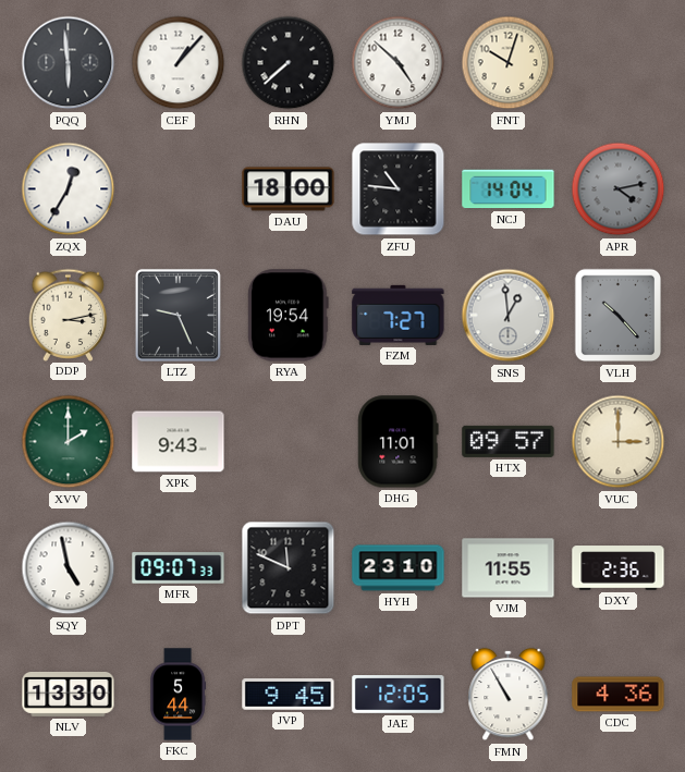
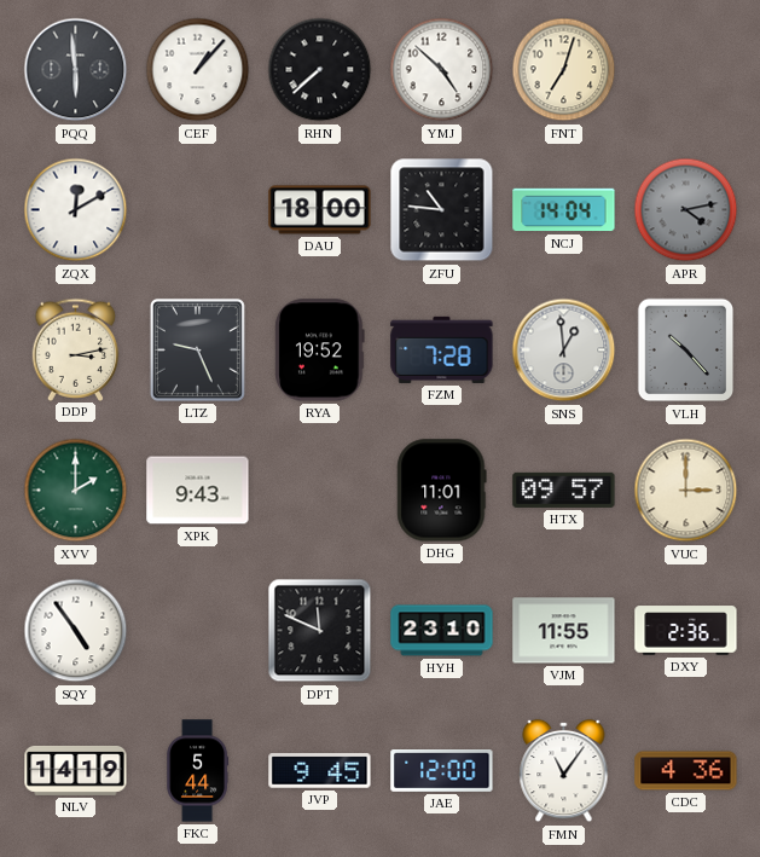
FNT: 10:03 -> 7:03
ZQX: 12:35 -> 12:10
RYA: 19:54 -> 19:52
FZM: 7:27 -> 7:28
SQY: 4:58 -> 4:54
MFR: 09:07 -> none
NLV: 13:30 -> 14:19
JAE: 12:05 -> 12:00
FMN: 10:55 -> 11:06
